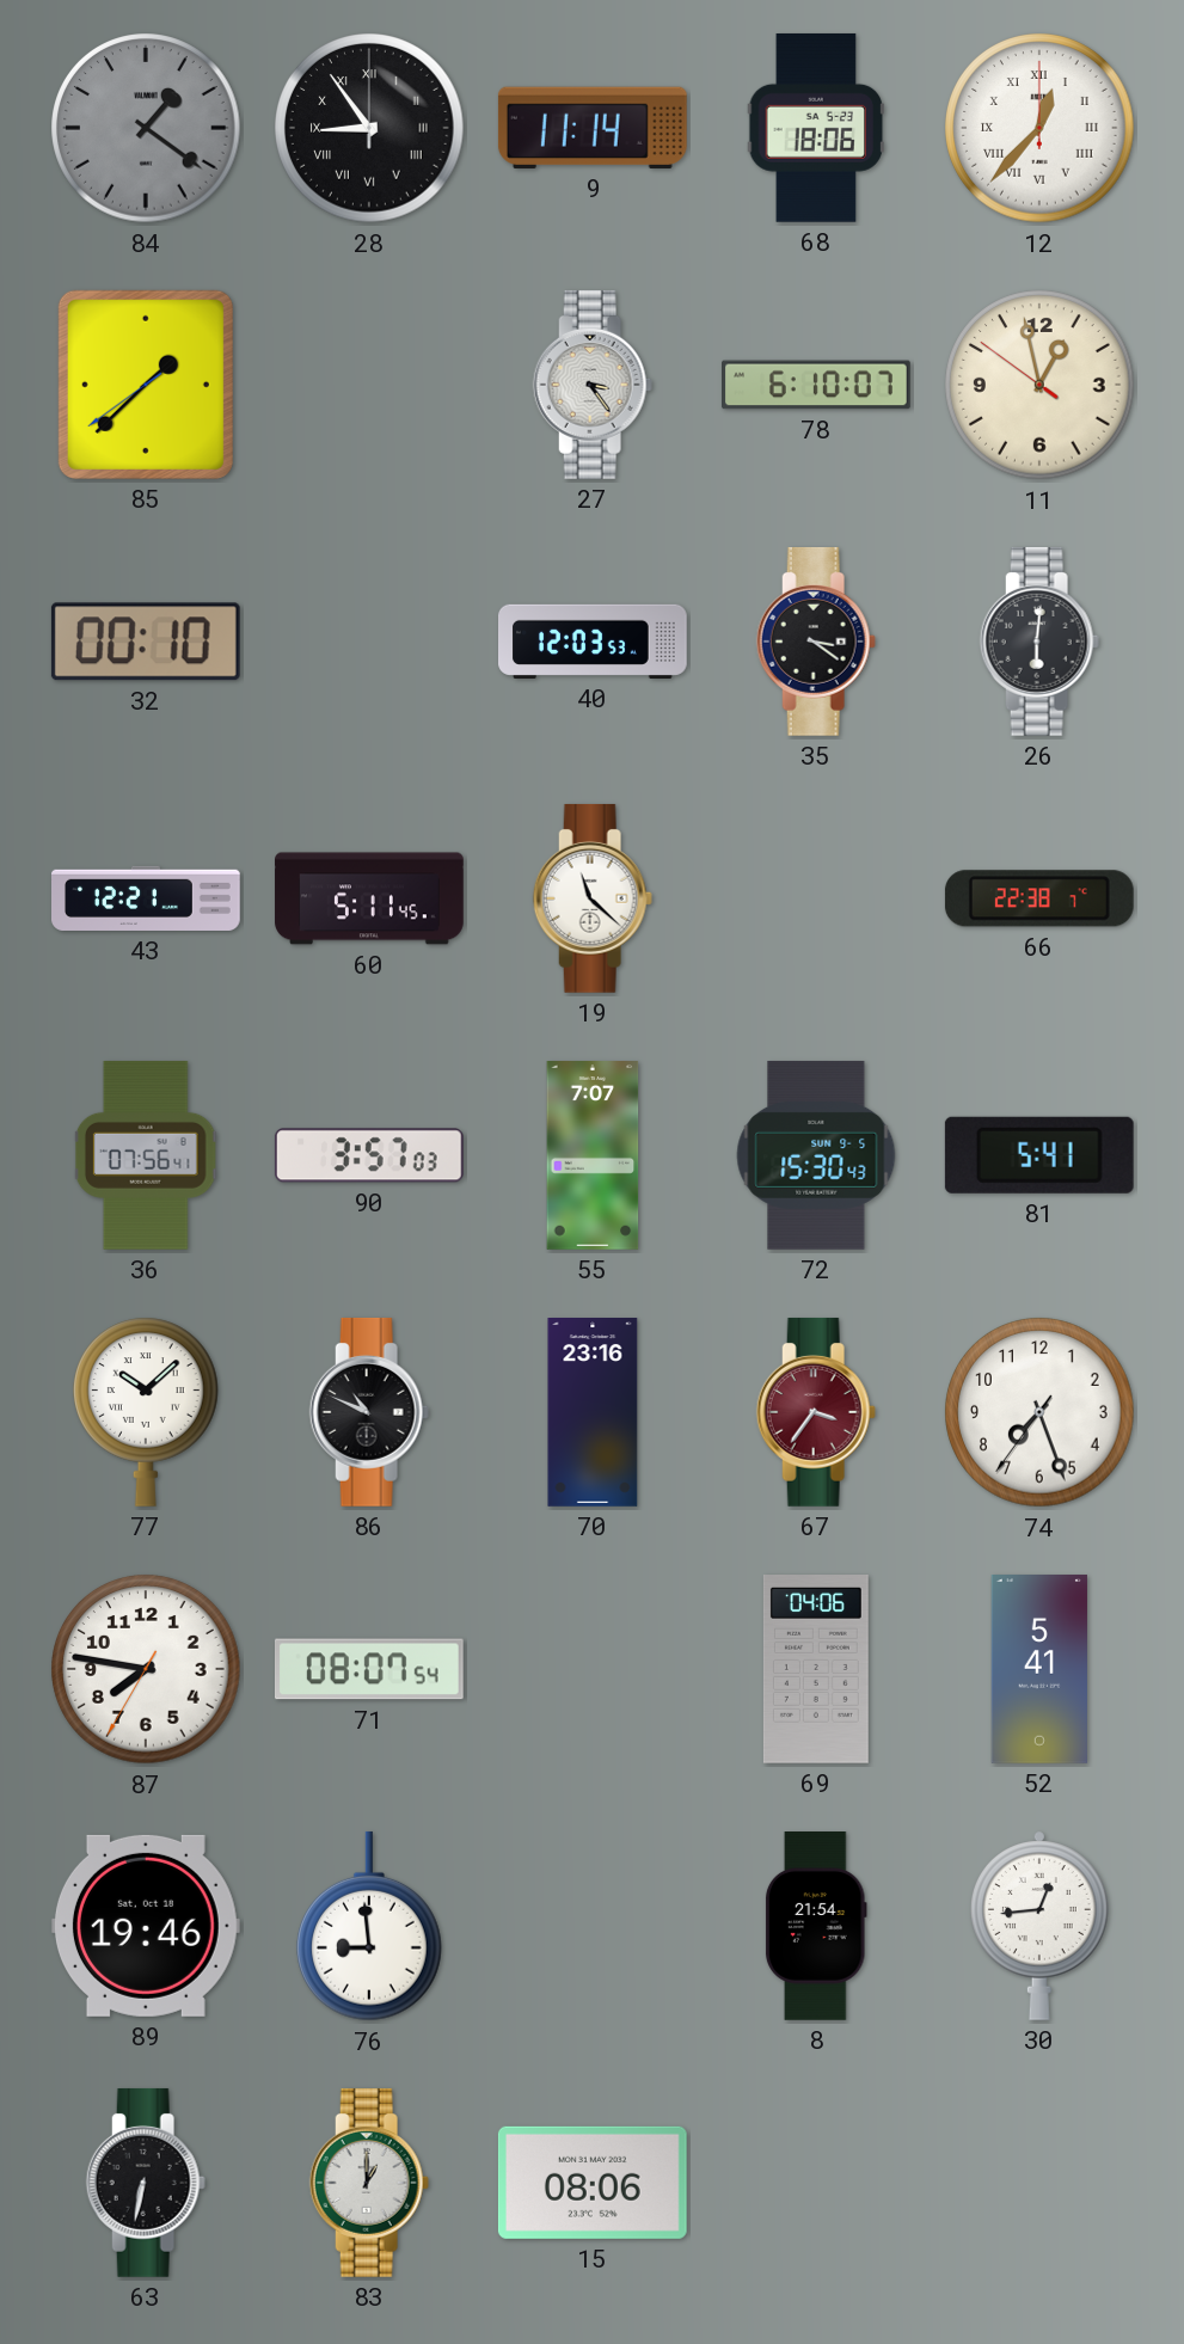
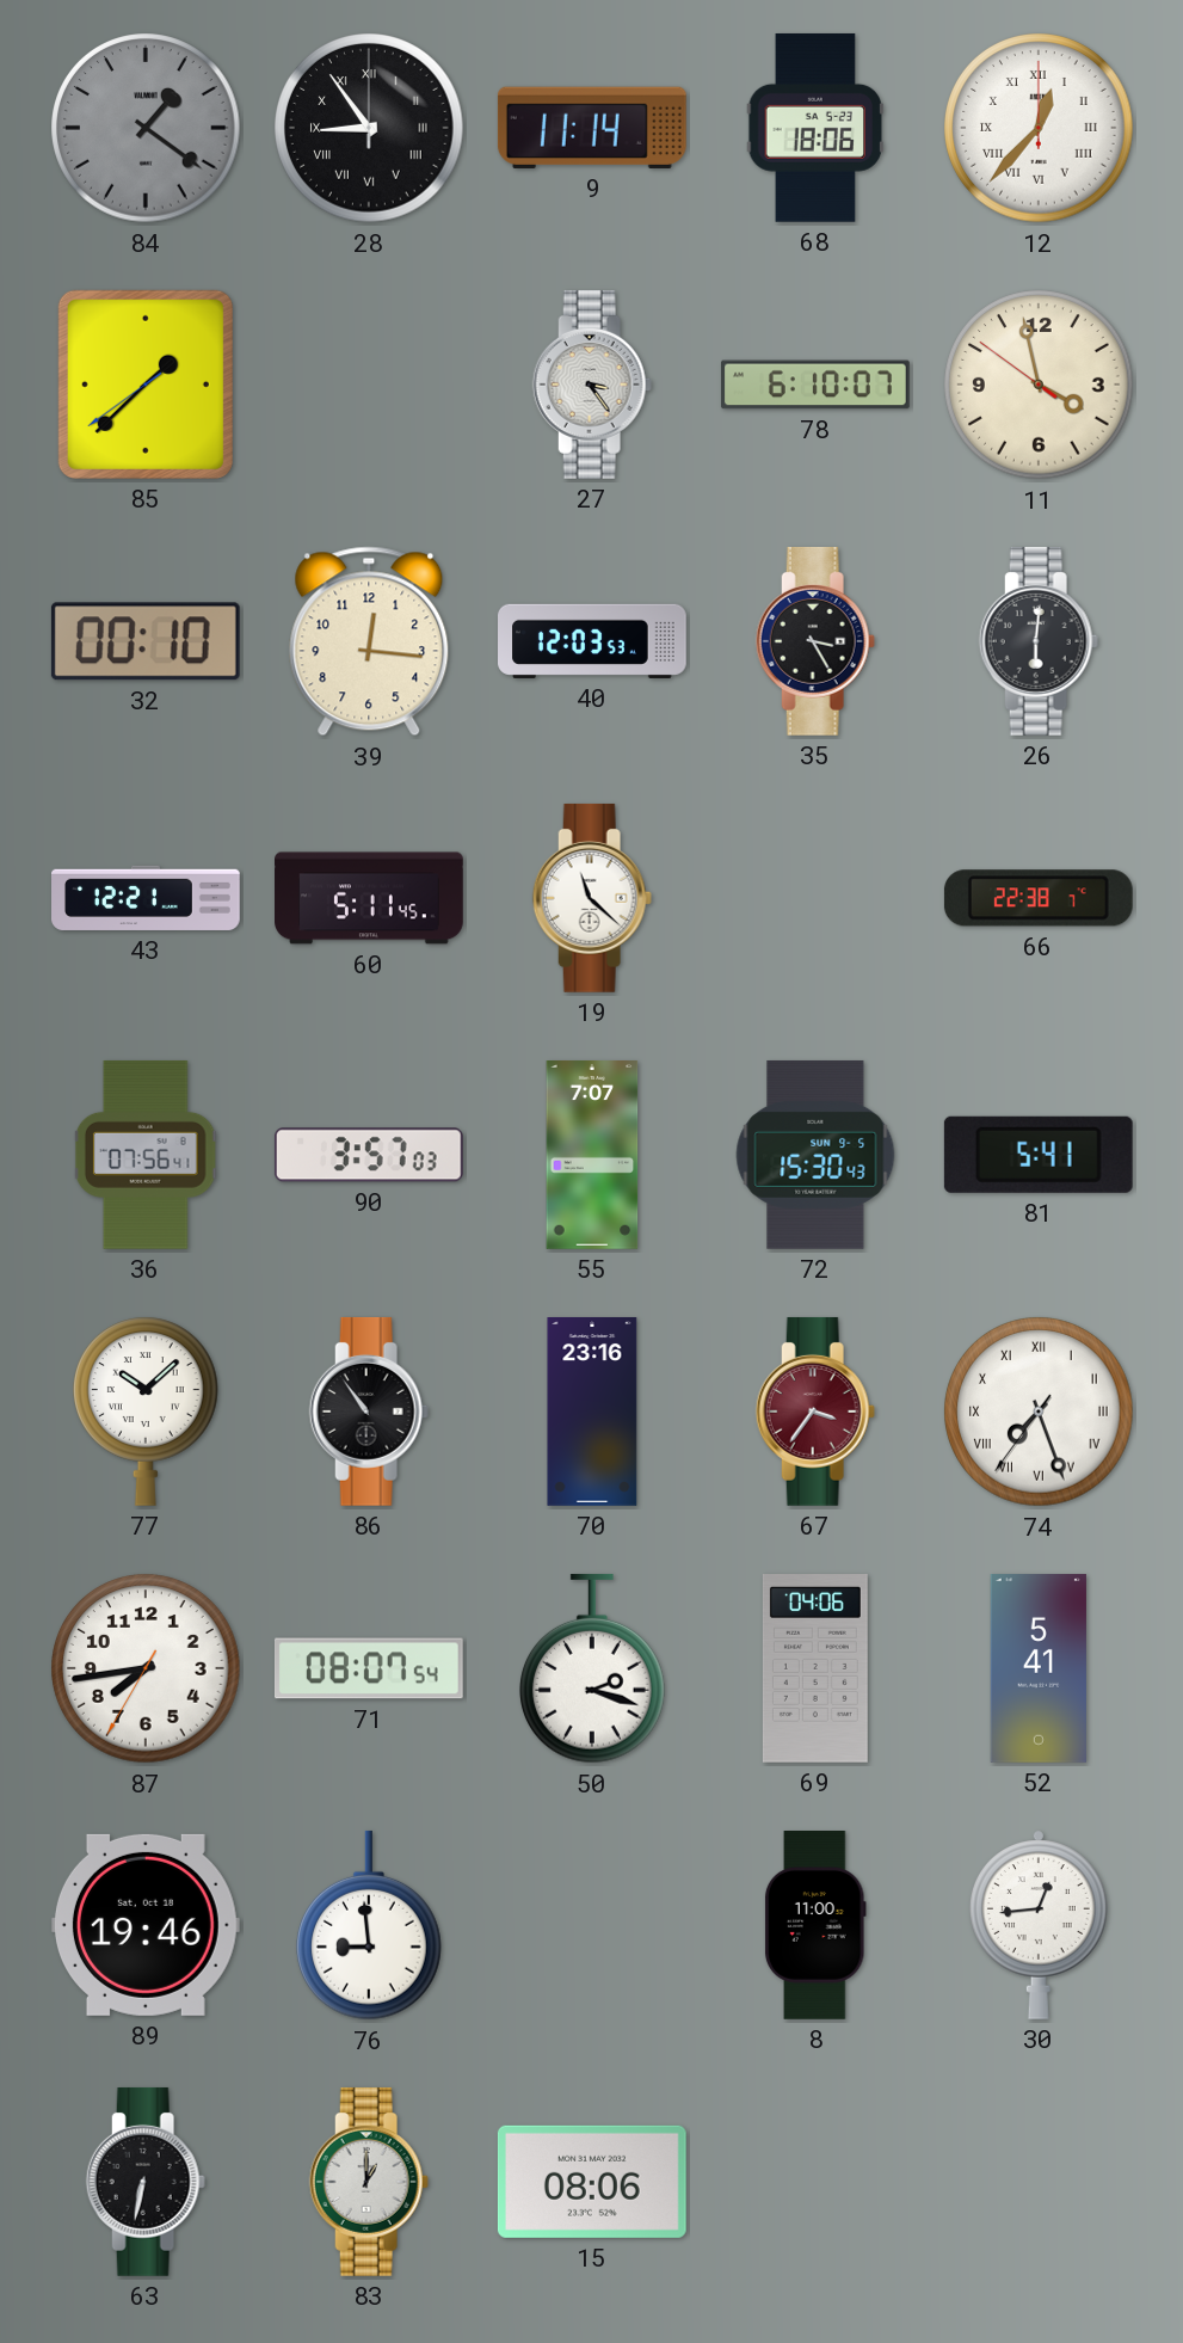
11: 12:57 -> 3:57
39: none -> 12:16
35: 3:21 -> 3:25
86: 10:49 -> 10:54
74 numerals: Arabic -> Roman
87: 7:46 -> 7:43
50: none -> 2:18
8: 21:54 -> 11:00
